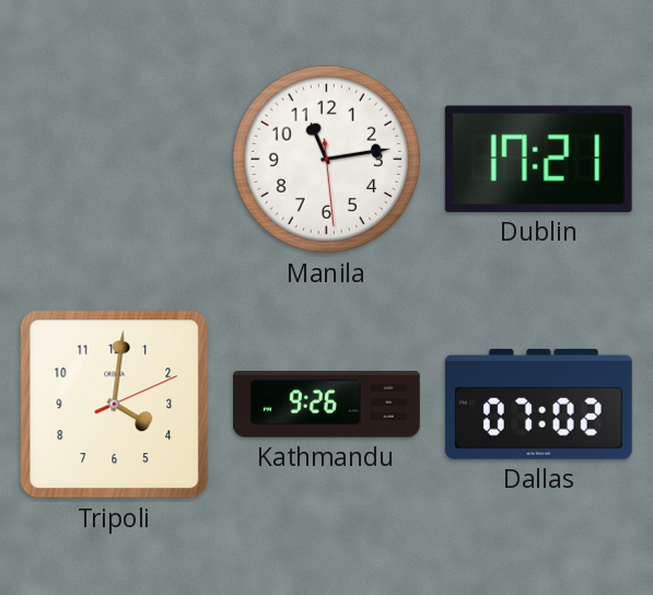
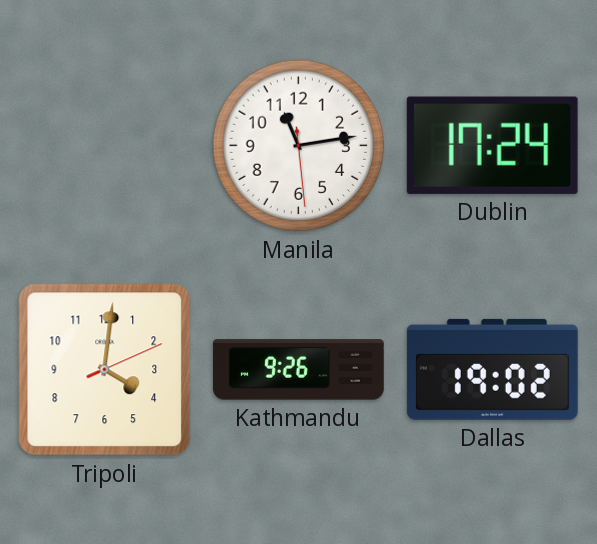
Dublin: 17:21 -> 17:24
Dallas: 07:02 -> 19:02
